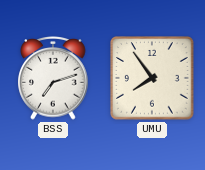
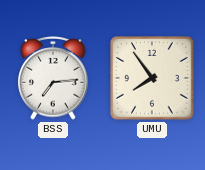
BSS: 7:12 -> 7:14
